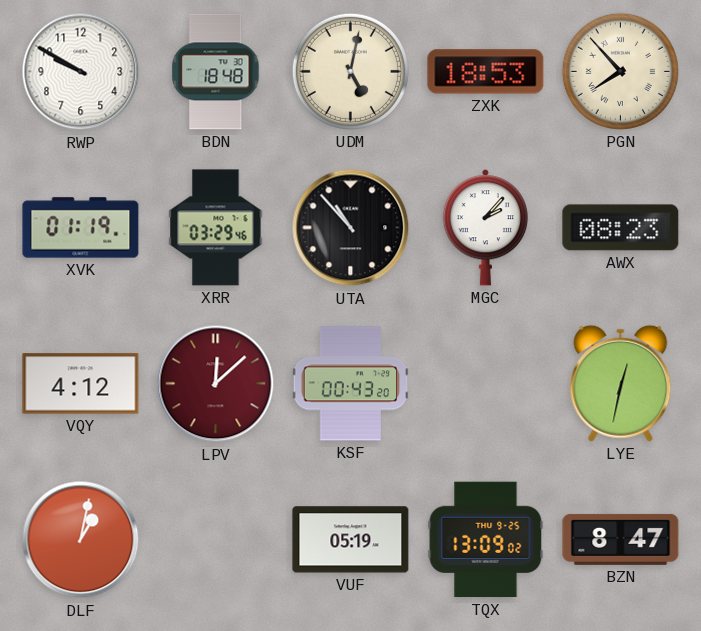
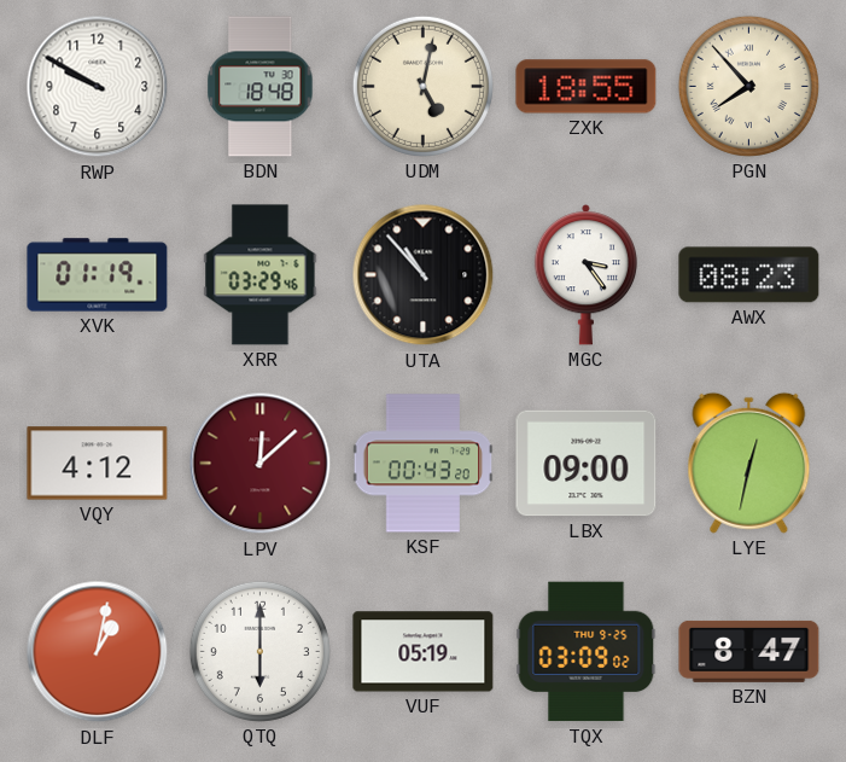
ZXK: 18:53 -> 18:55
MGC: 2:07 -> 3:24
LBX: none -> 09:00
QTQ: none -> 6:00
TQX: 13:09 -> 03:09
